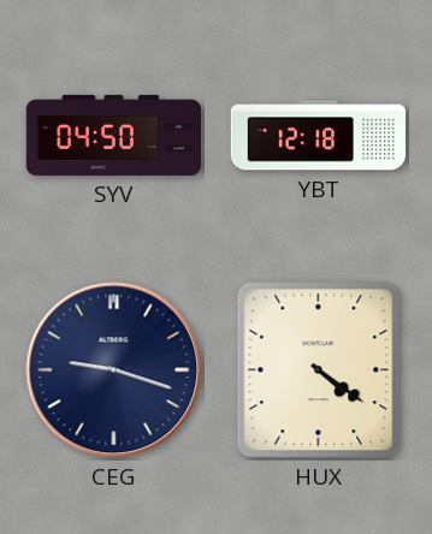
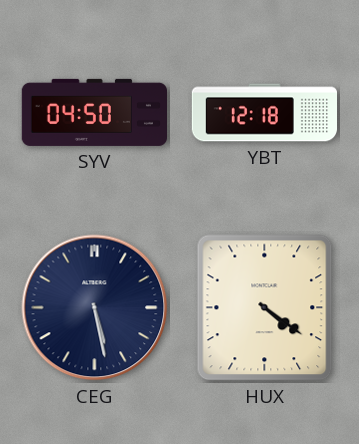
CEG: 9:18 -> 5:28
